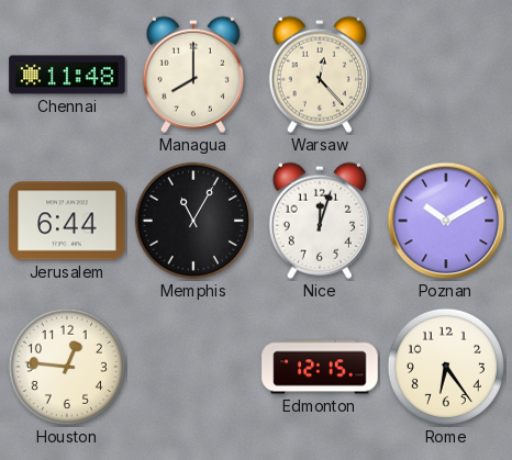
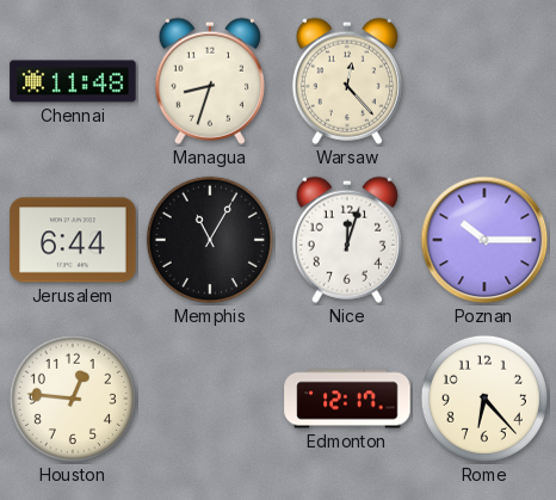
Managua: 8:00 -> 8:33
Poznan: 10:10 -> 10:15
Edmonton: 12:15 -> 12:17
Rome: 6:24 -> 6:23
